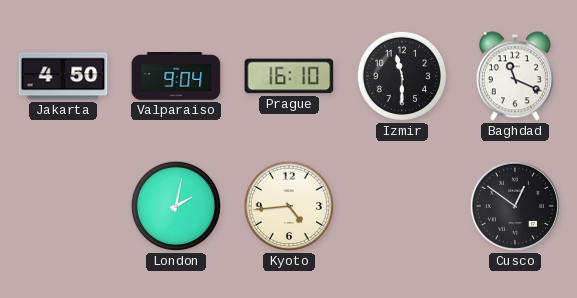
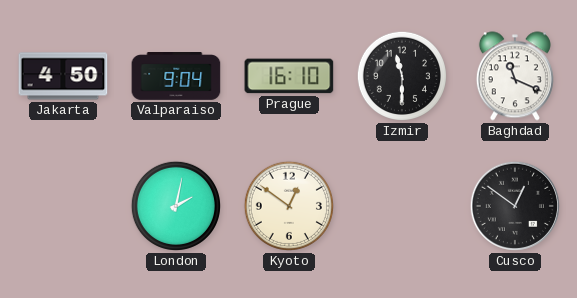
Kyoto: 4:44 -> 12:51
